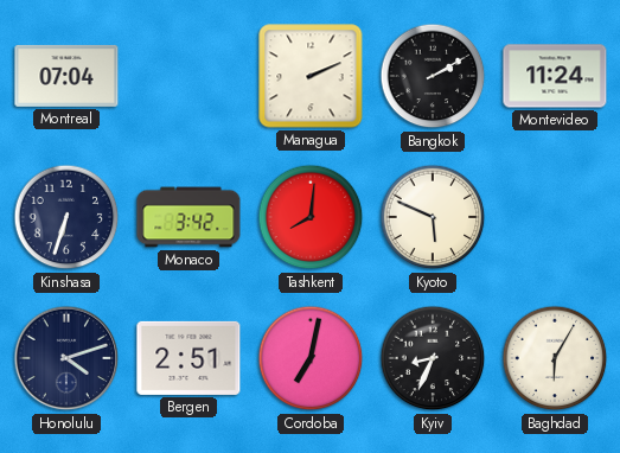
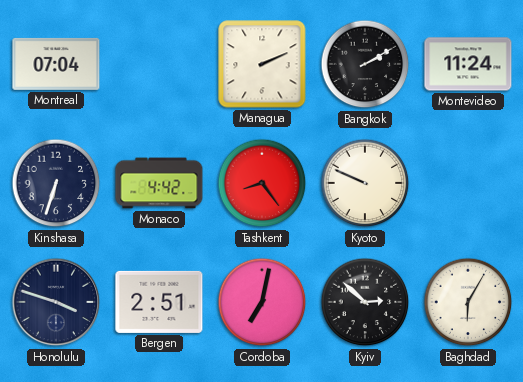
Monaco: 3:42 -> 4:42
Tashkent: 8:01 -> 8:24
Kyoto: 5:49 -> 9:49
Honolulu: 4:12 -> 3:48
Kyiv: 8:34 -> 2:52
